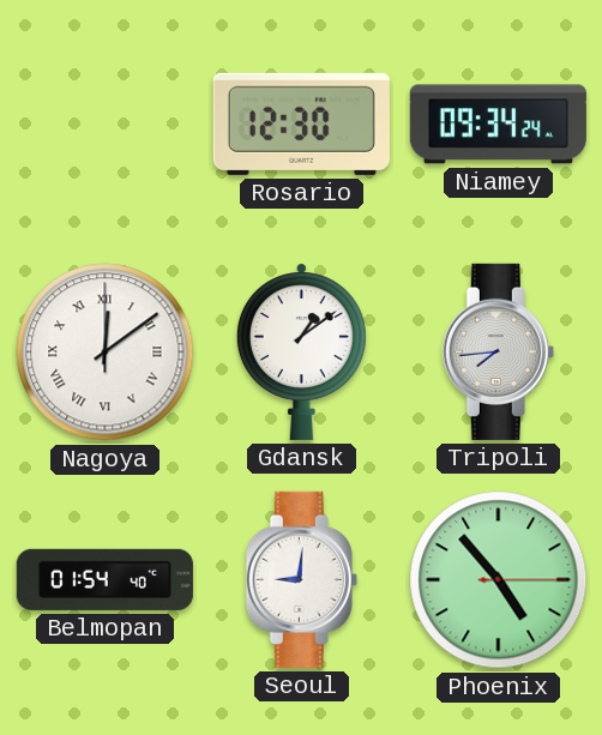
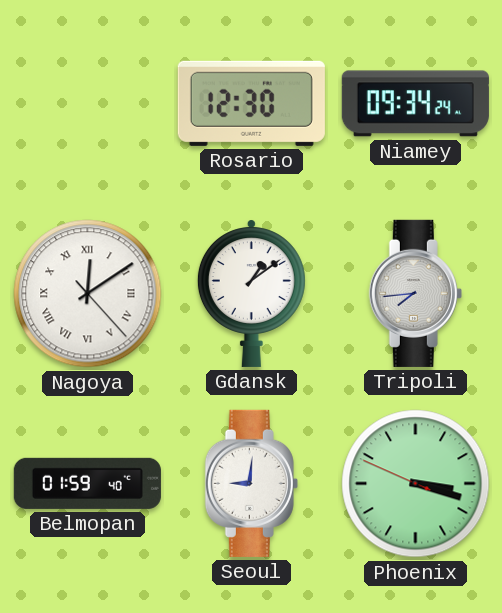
Nagoya: 12:09:00 -> 12:09:23
Belmopan: 01:54 -> 01:59
Phoenix: 4:53 -> 3:17
